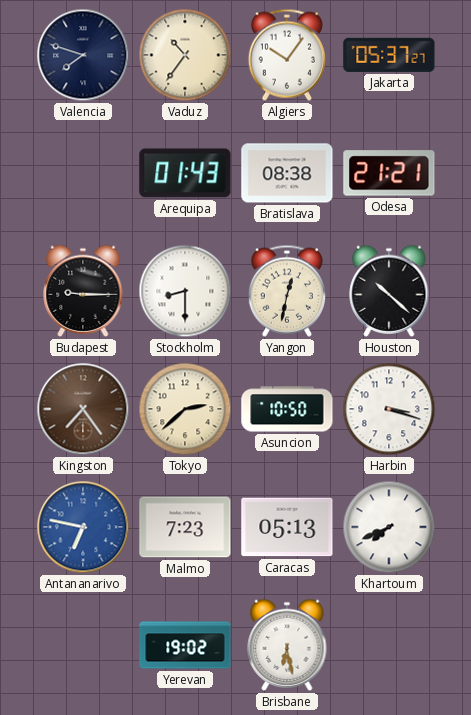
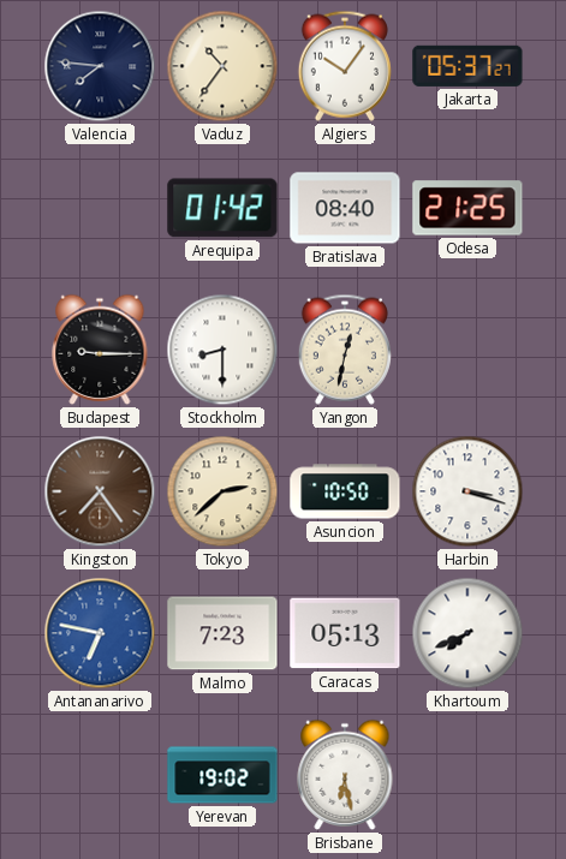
Valencia: 7:48 -> 7:46
Arequipa: 01:43 -> 01:42
Bratislava: 08:38 -> 08:40
Odesa: 21:21 -> 21:25
Houston: 10:22 -> none
